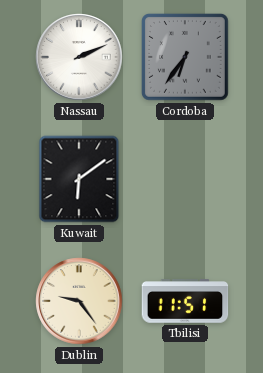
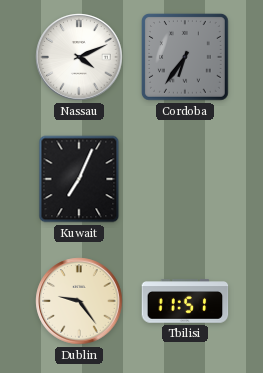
Nassau: 2:11 -> 4:11
Kuwait: 6:09 -> 7:04
